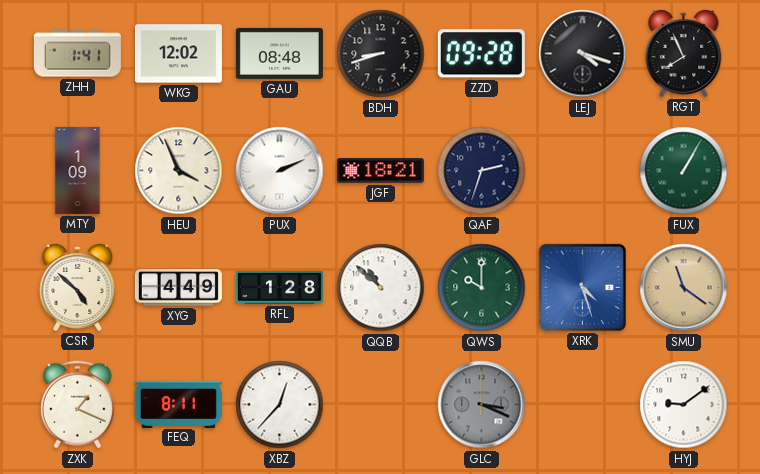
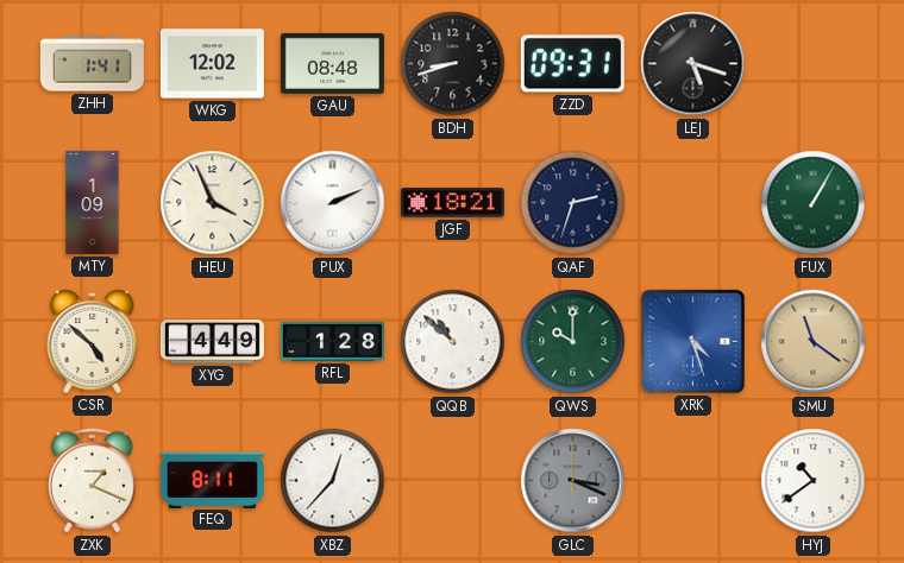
ZZD: 09:28 -> 09:31
LEJ: 4:18 -> 5:18
RGT: 7:56 -> none
HYJ: 9:09 -> 10:39
